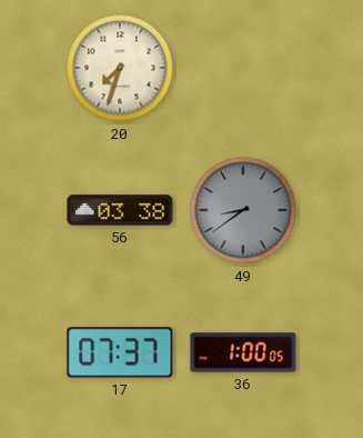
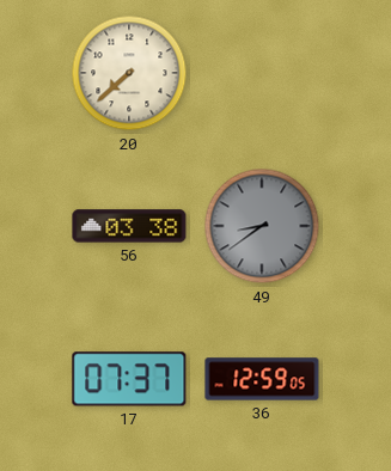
20: 7:33 -> 7:38
36: 1:00 -> 12:59
